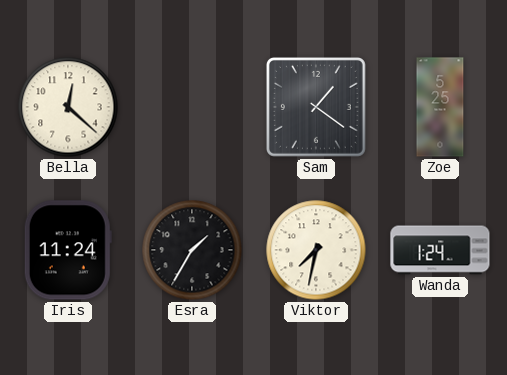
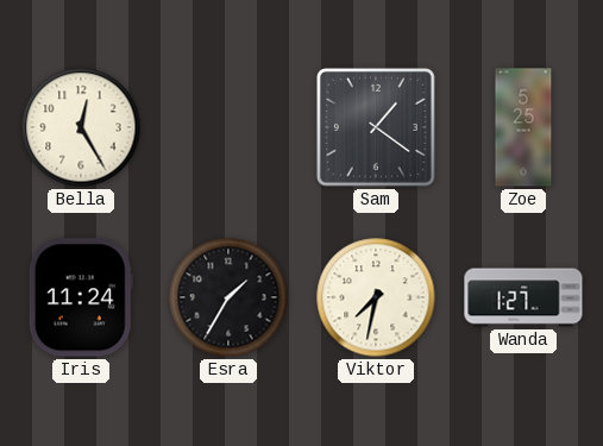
Bella: 12:22 -> 12:25
Wanda: 1:24 -> 1:27
